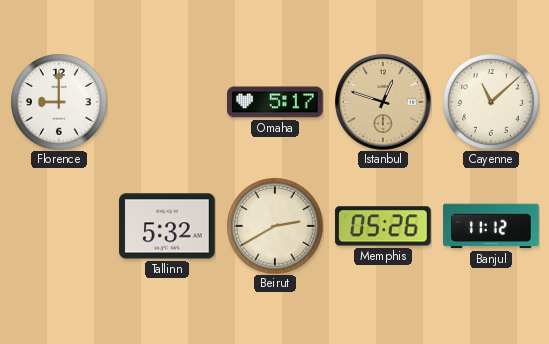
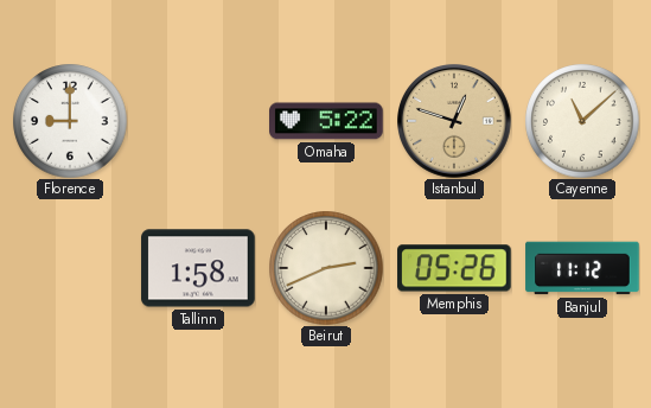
Omaha: 5:17 -> 5:22
Tallinn: 5:32 -> 1:58
Beirut: 2:40 -> 2:41
